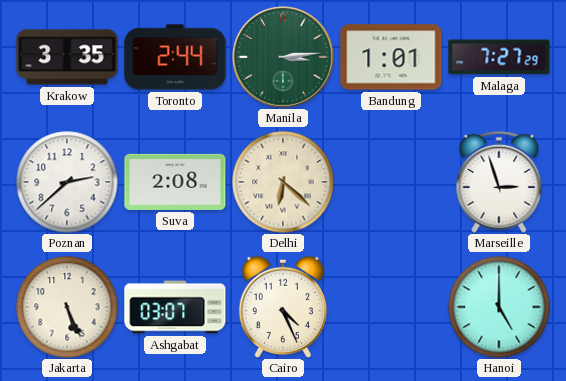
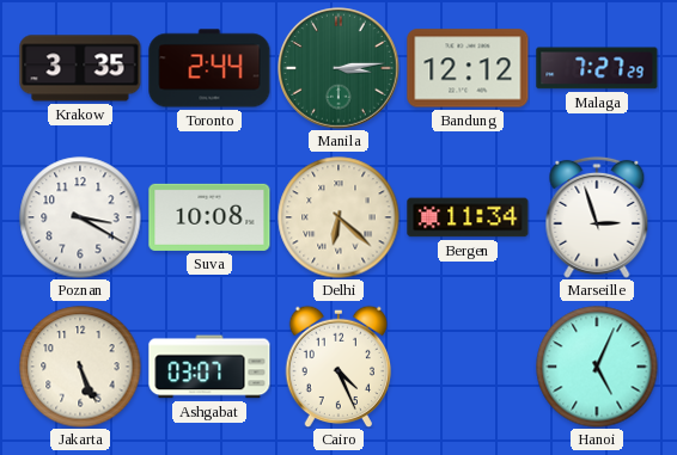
Bandung: 1:01 -> 12:12
Poznan: 2:38 -> 3:20
Suva: 2:08 -> 10:08
Bergen: none -> 11:34
Hanoi: 5:00 -> 5:04
